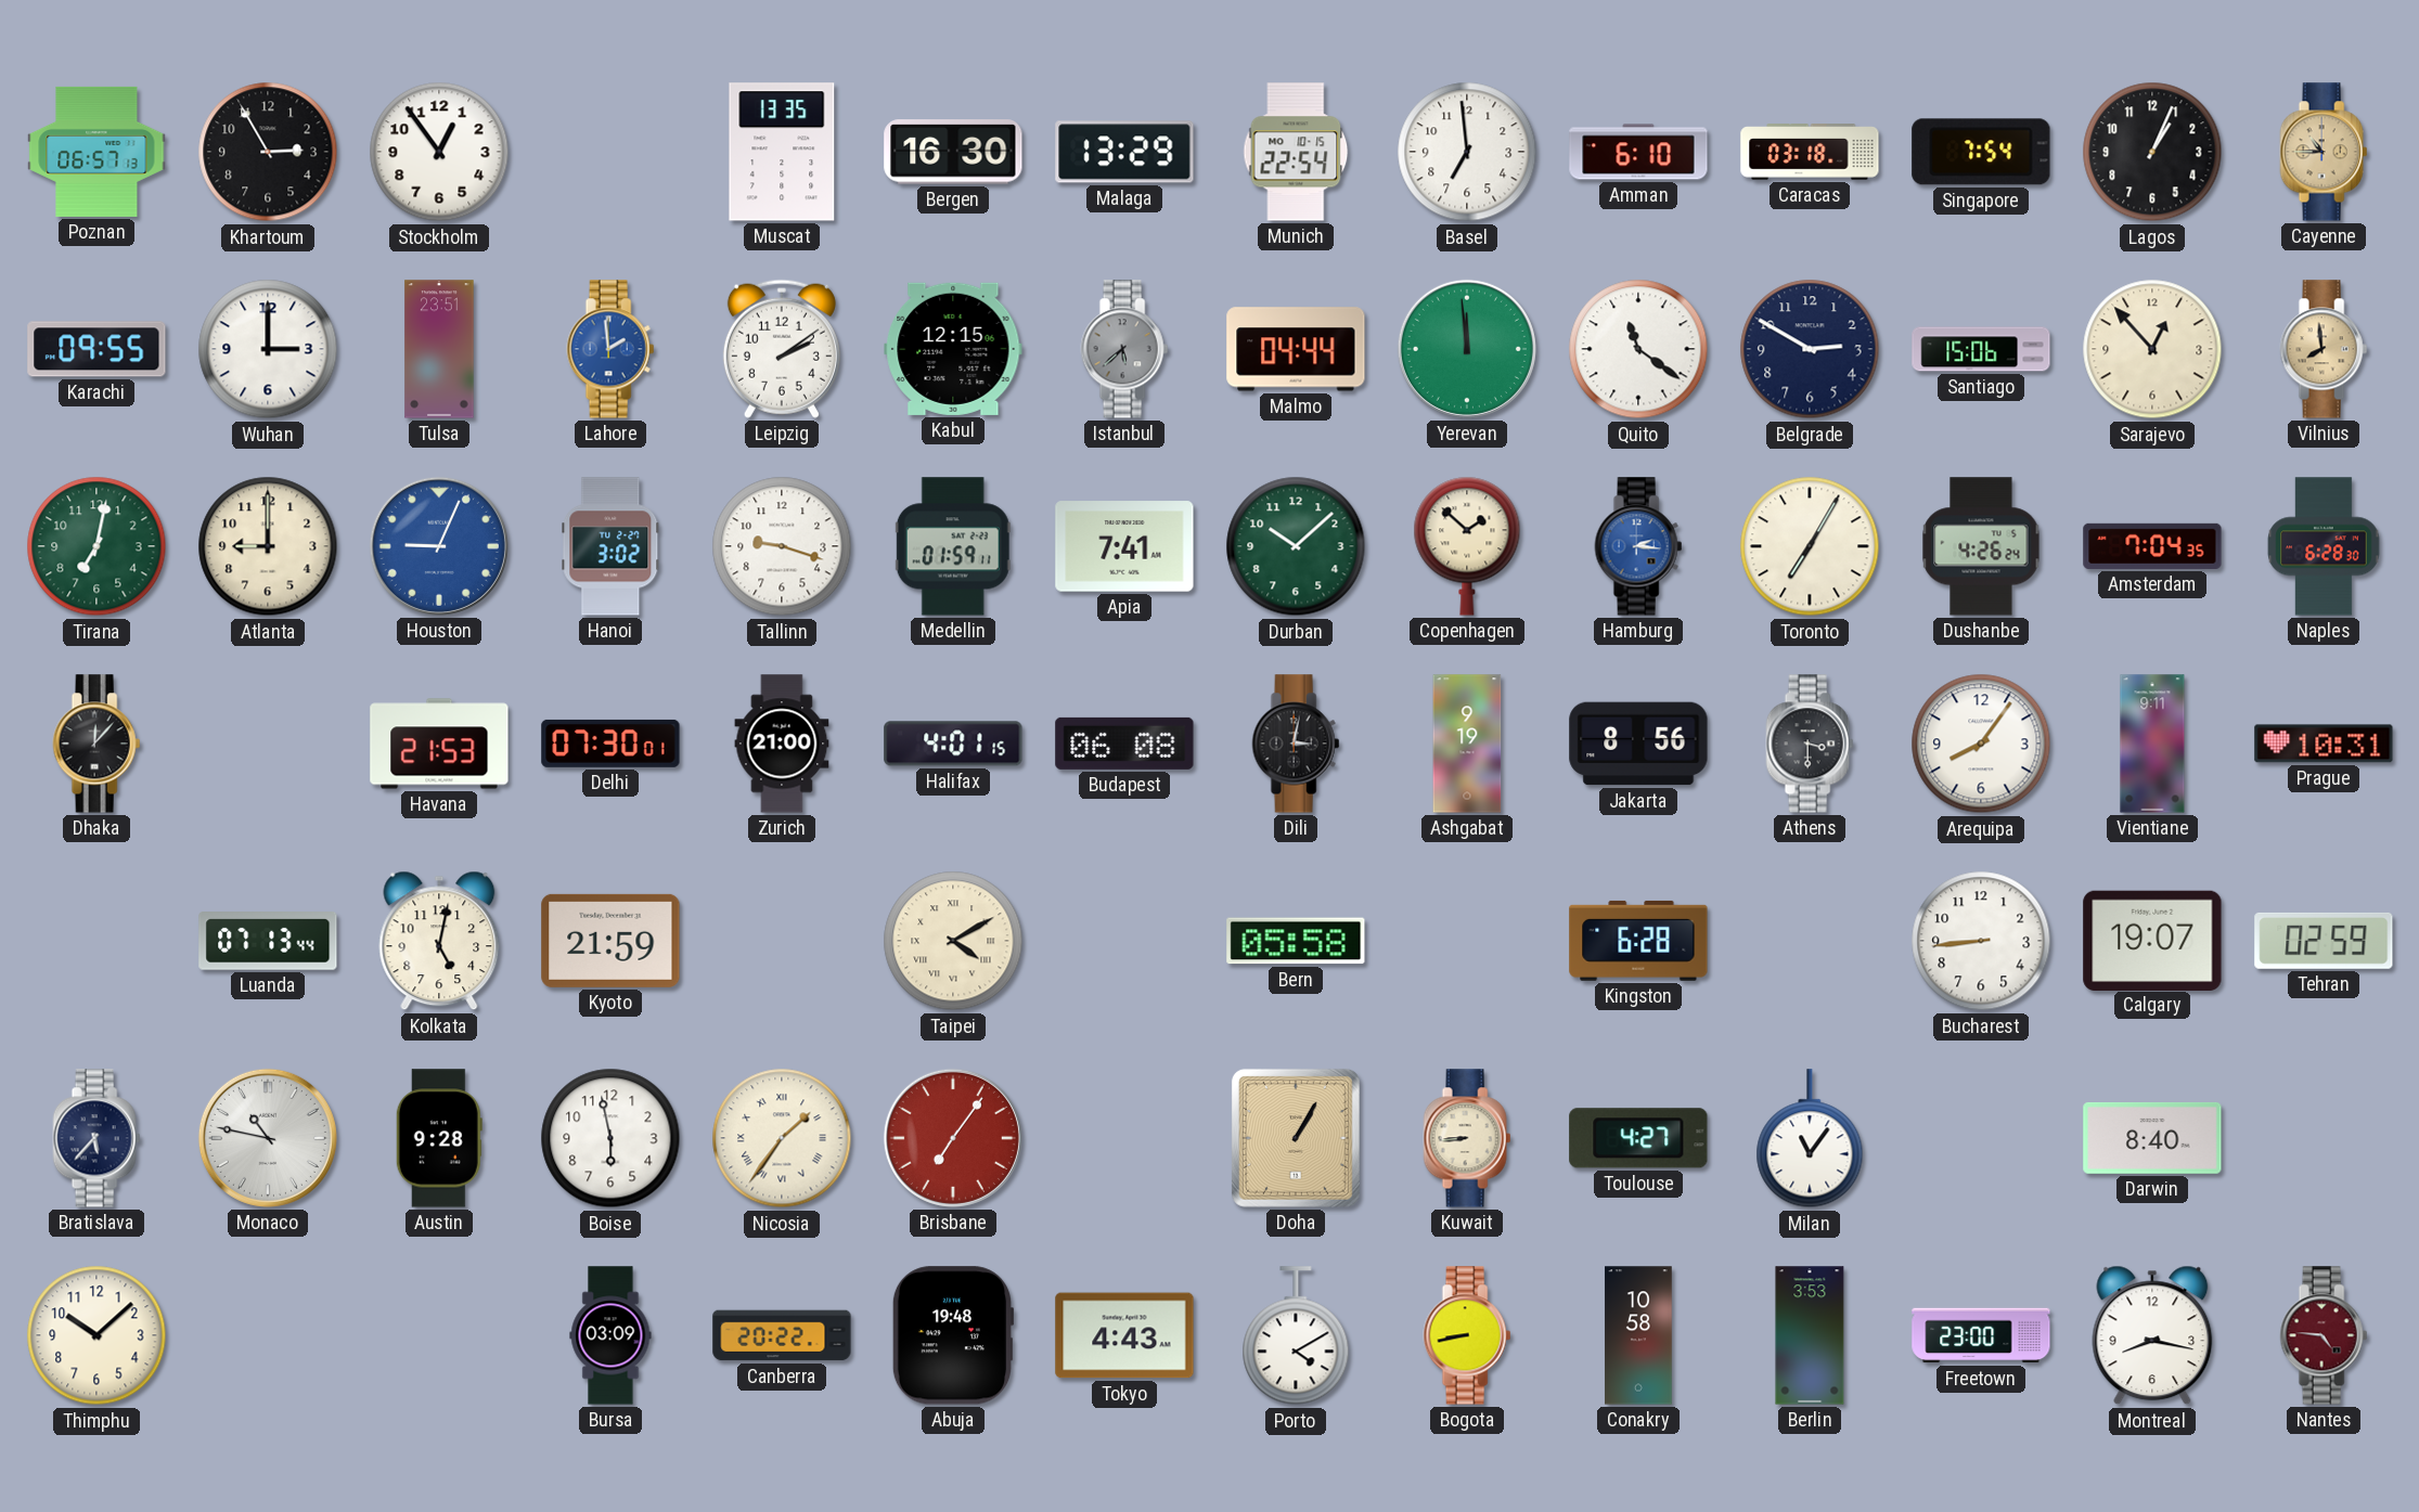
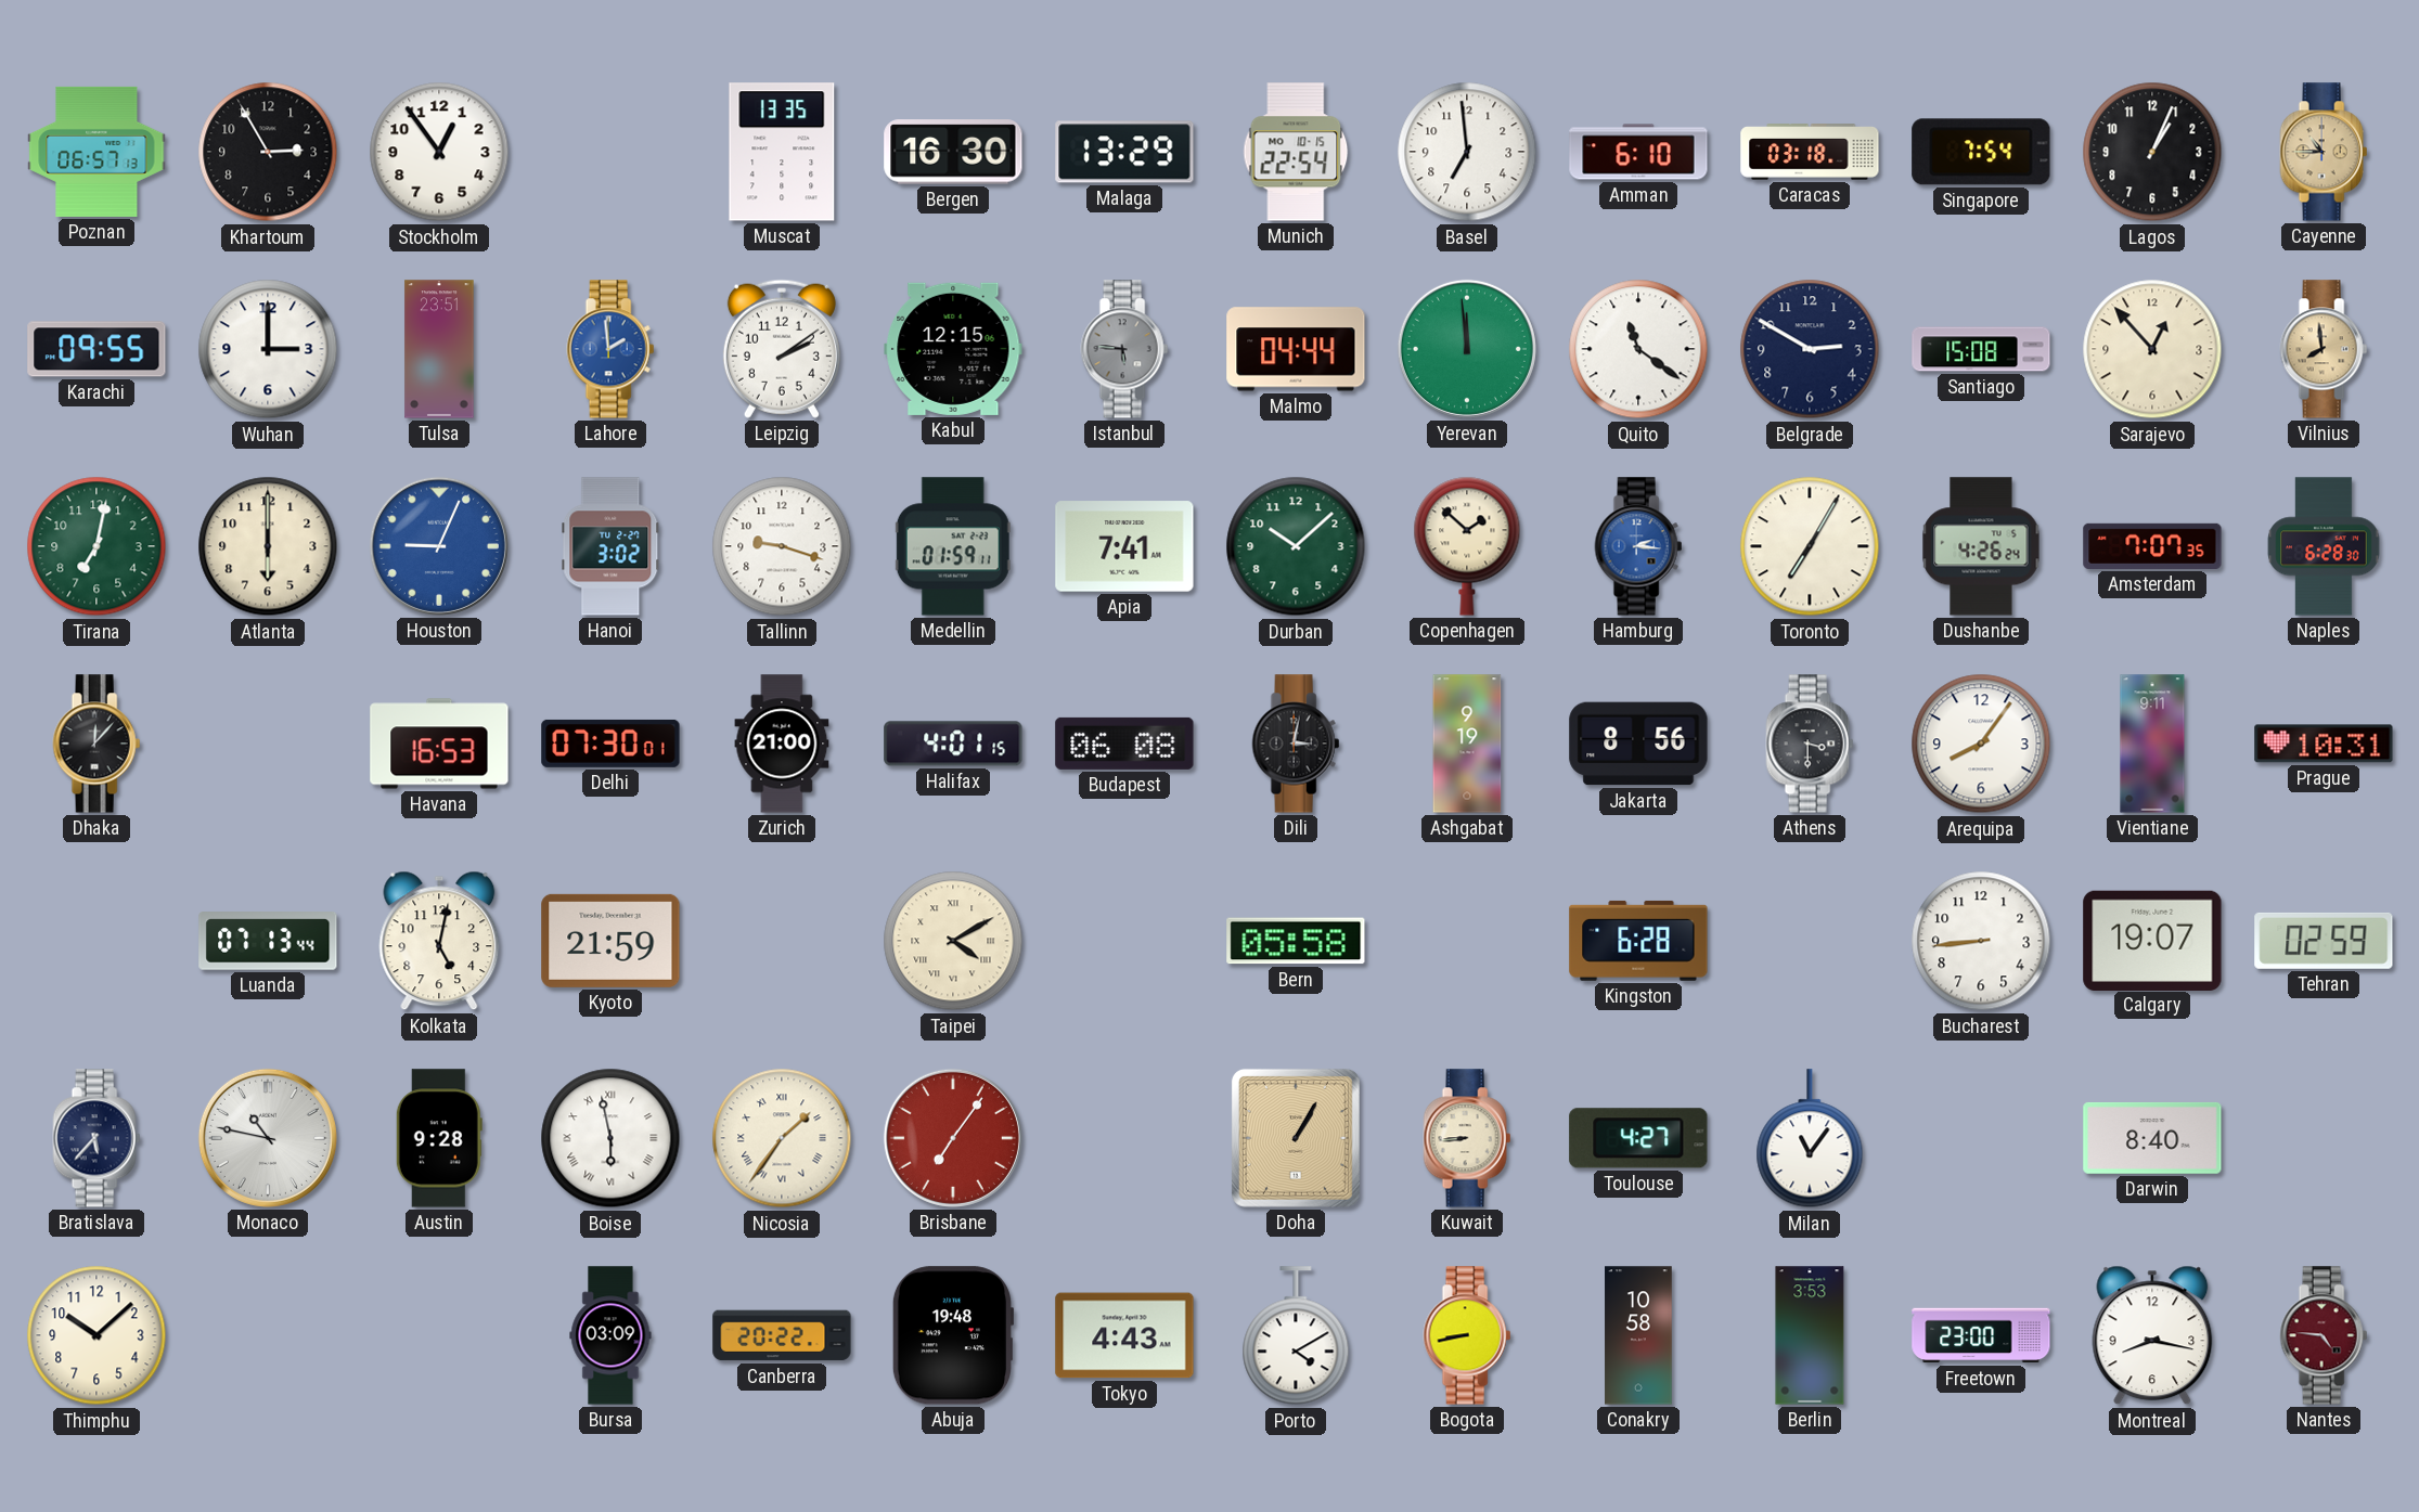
Istanbul: 5:38 -> 5:46
Santiago: 15:06 -> 15:08
Atlanta: 9:00 -> 6:00
Amsterdam: 7:04 -> 7:07
Havana: 21:53 -> 16:53
Boise numerals: Arabic -> Roman
